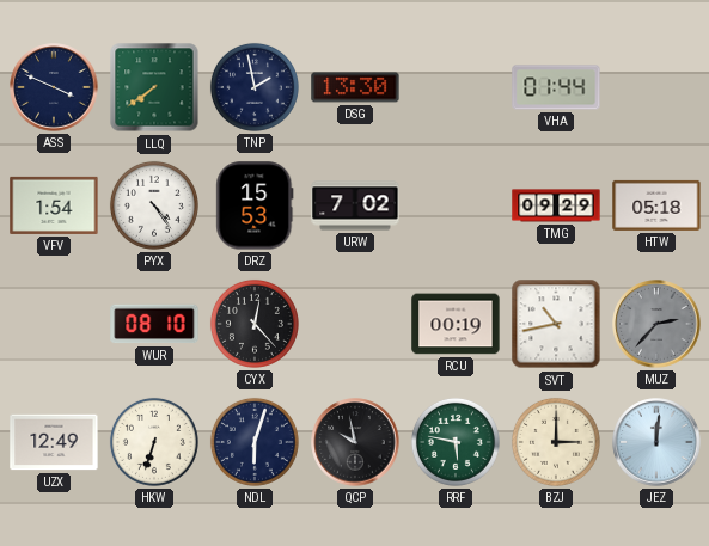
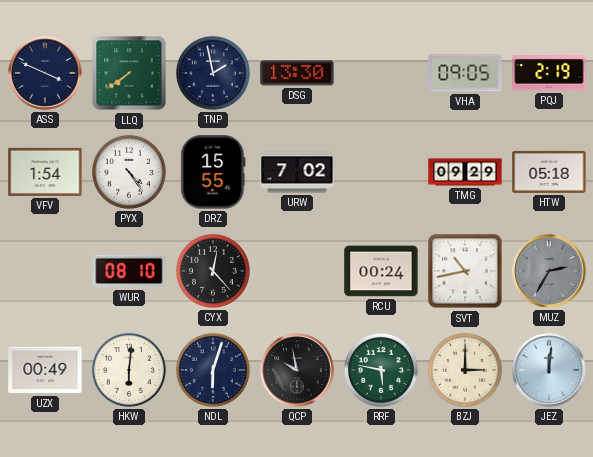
VHA: 01:44 -> 09:05
PQJ: none -> 2:19
DRZ: 15:53 -> 15:55
RCU: 00:19 -> 00:24
MUZ: 2:37 -> 2:35
UZX: 12:49 -> 00:49
HKW: 6:33 -> 6:01
